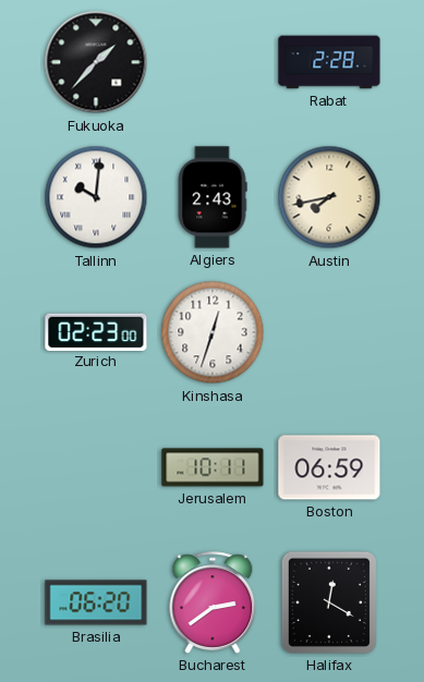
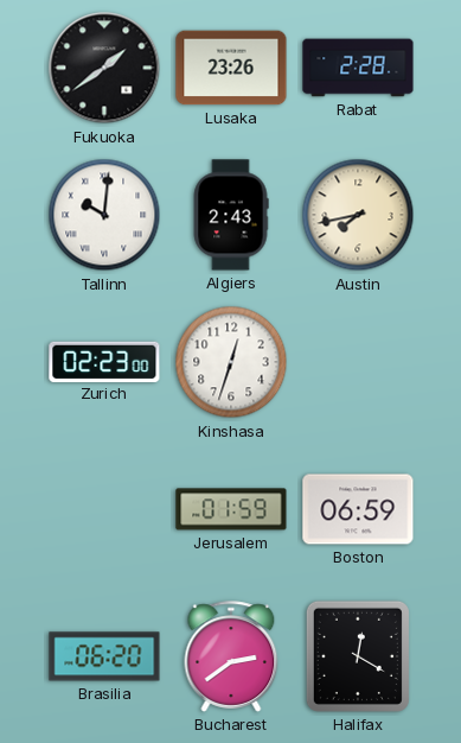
Fukuoka: 1:37 -> 1:39
Lusaka: none -> 23:26
Jerusalem: 10:11 -> 01:59
